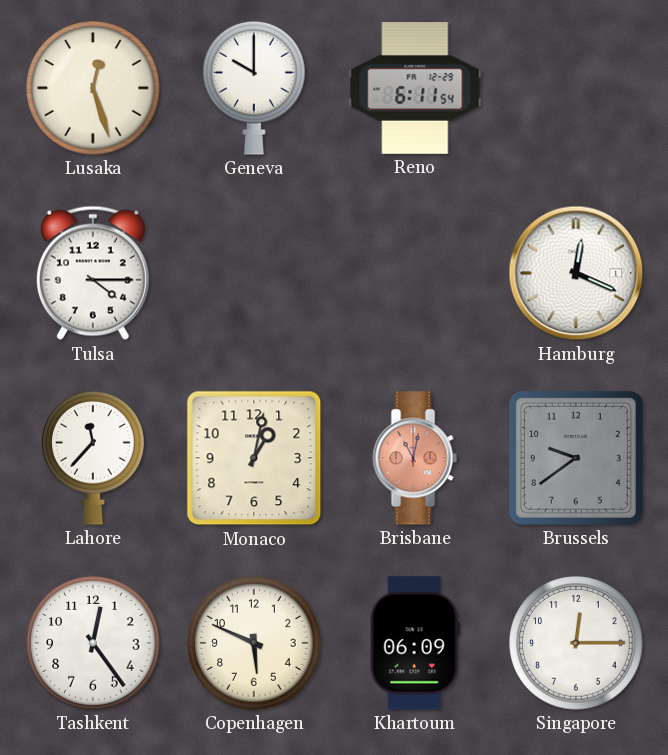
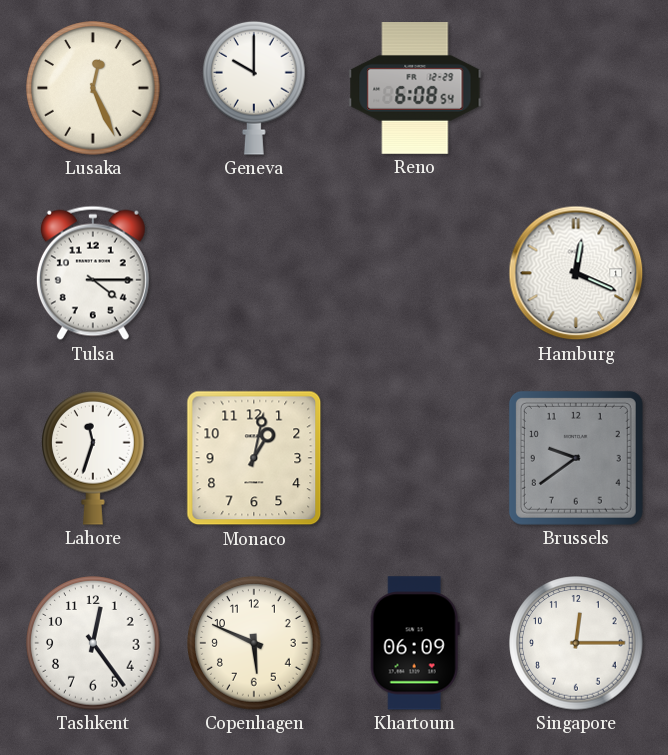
Lusaka: 12:27 -> 12:26
Reno: 6:11 -> 6:08
Lahore: 11:37 -> 11:33
Brisbane: 11:02 -> none
